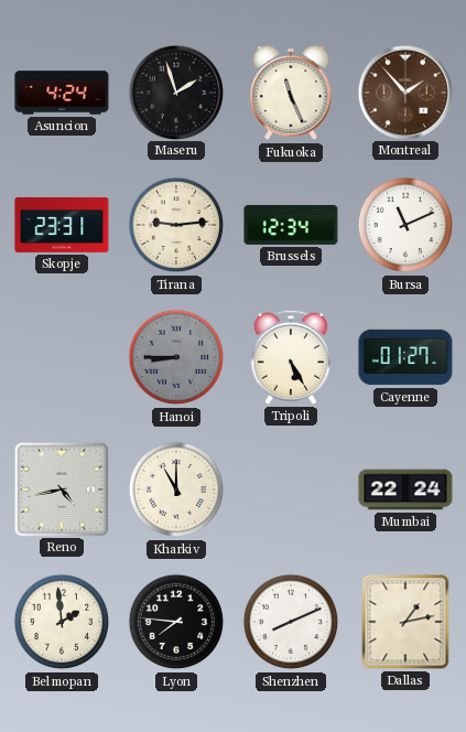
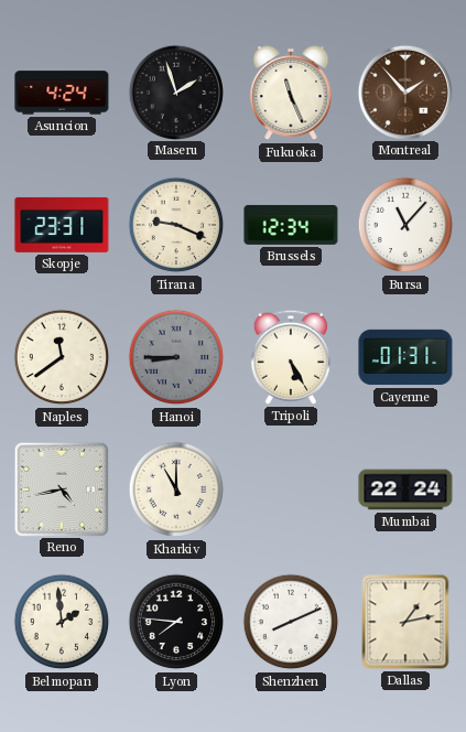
Tirana: 9:14 -> 9:19
Bursa: 11:11 -> 11:07
Naples: none -> 11:39
Cayenne: 01:27 -> 01:31
